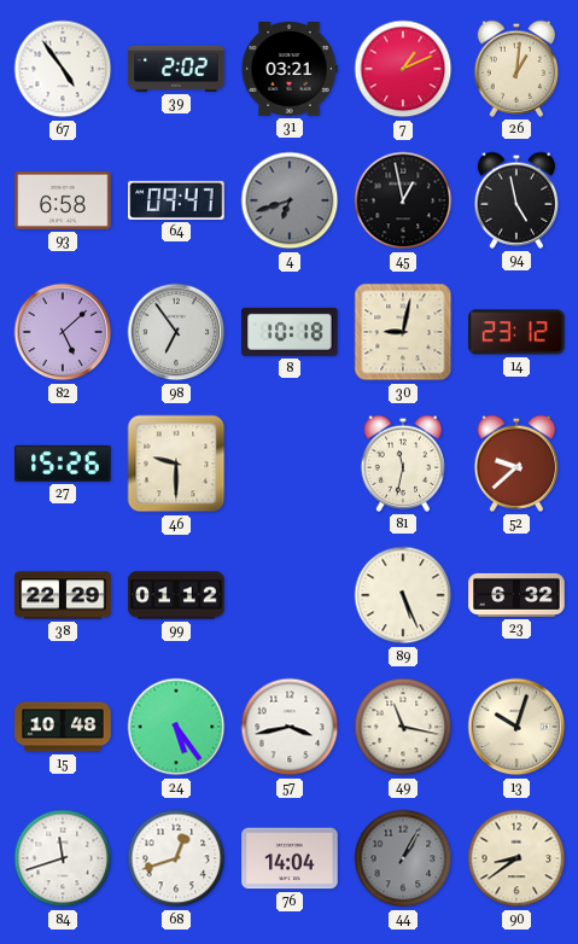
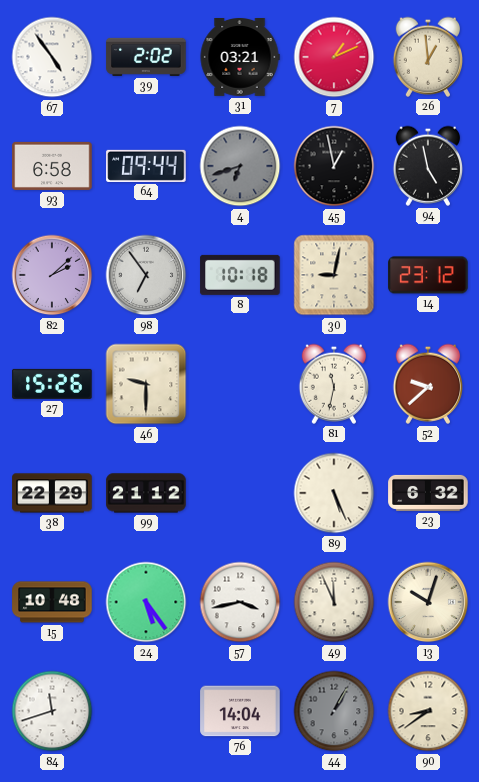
26: 1:01 -> 12:59
64: 09:47 -> 09:44
82: 5:08 -> 2:08
99: 01:12 -> 21:12
49: 11:17 -> 11:56
68: 12:42 -> none
